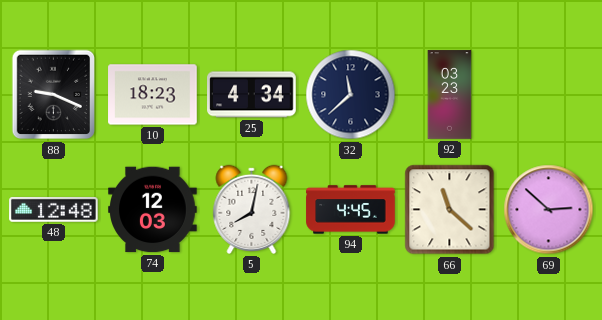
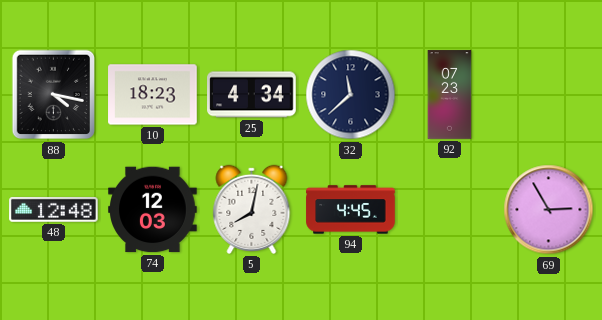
88: 9:19 -> 4:17
92: 03:23 -> 07:23
66: 11:22 -> none
69: 2:52 -> 2:55
